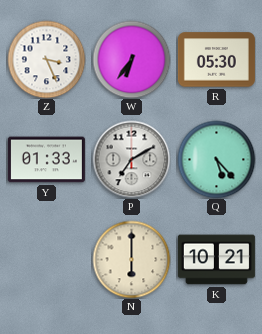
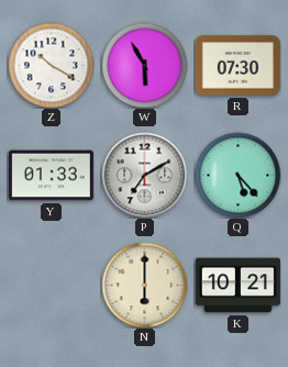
Z: 3:26 -> 10:20
W: 6:36 -> 5:55
R: 05:30 -> 07:30
